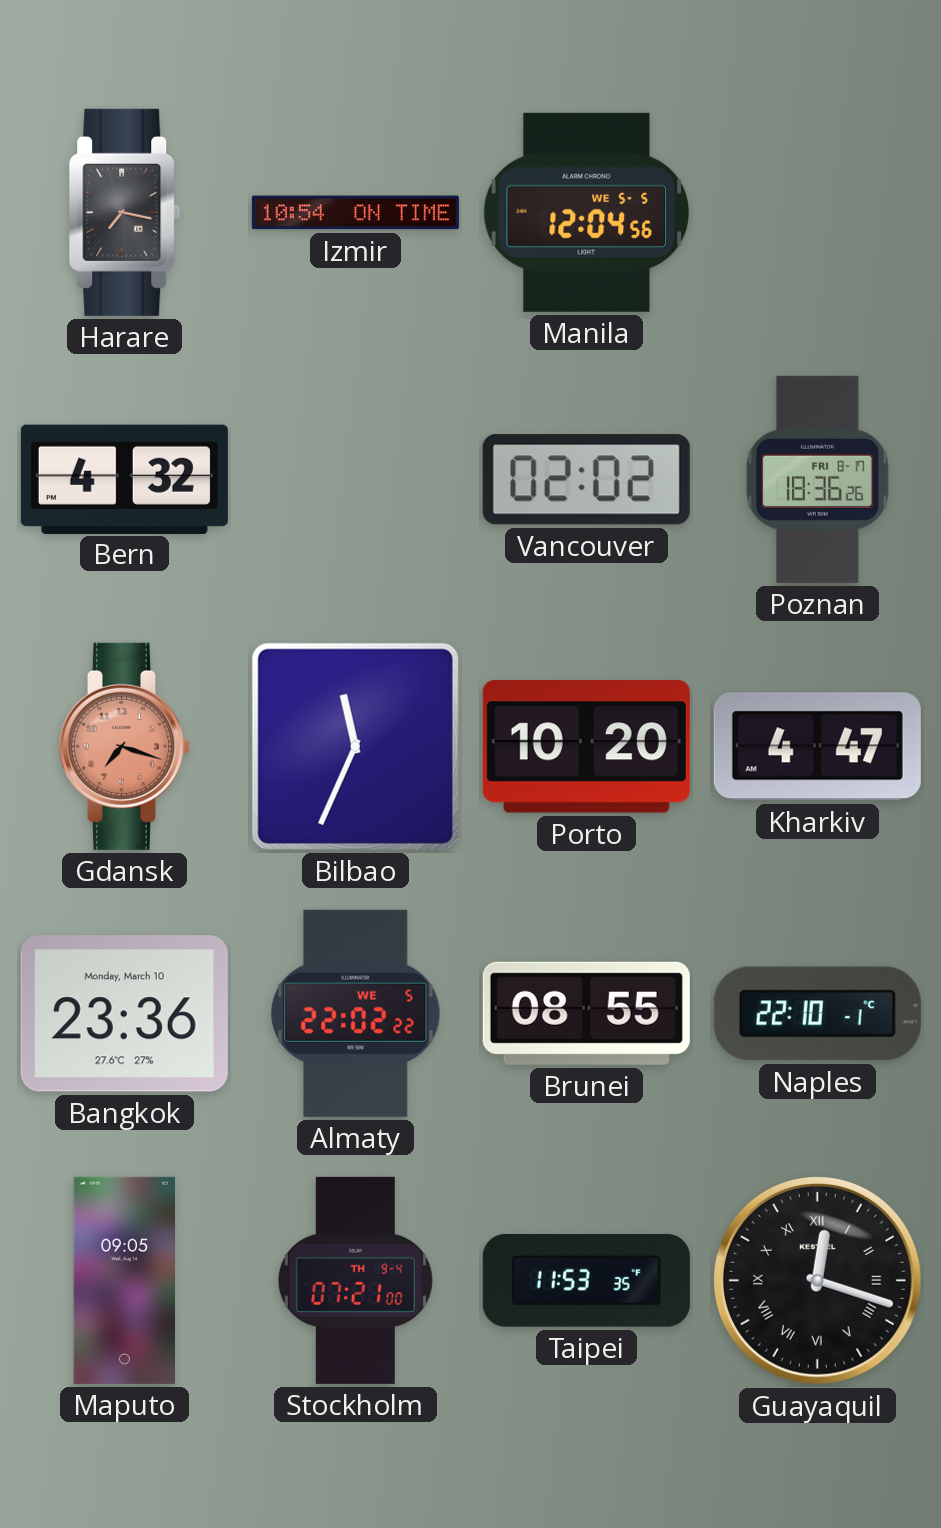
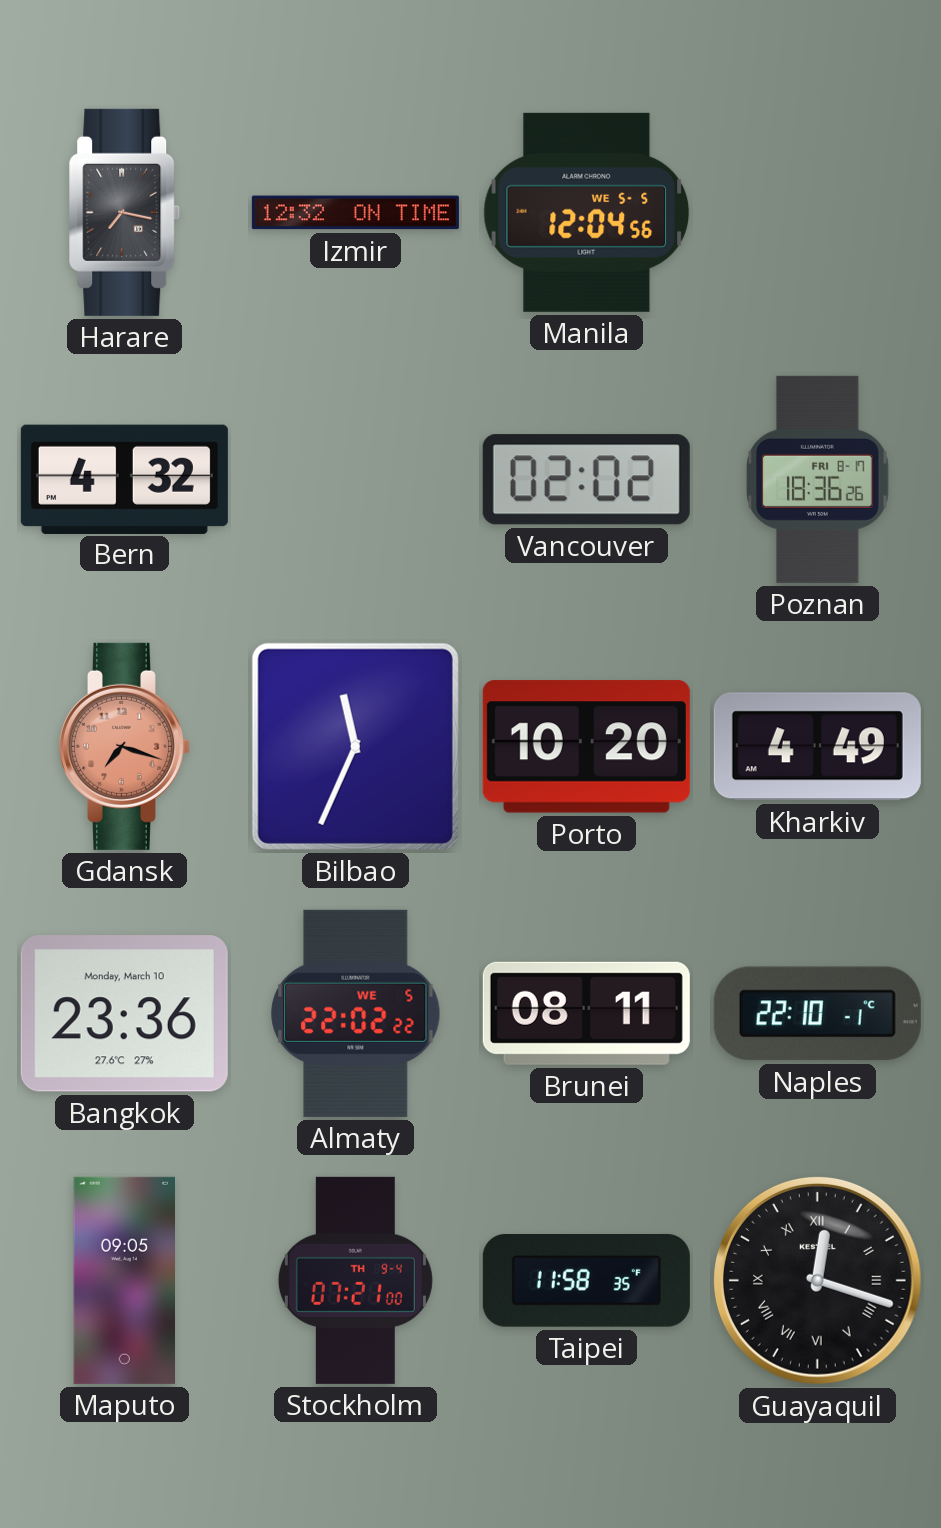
Izmir: 10:54 -> 12:32
Kharkiv: 4:47 -> 4:49
Brunei: 08:55 -> 08:11
Taipei: 11:53 -> 11:58
